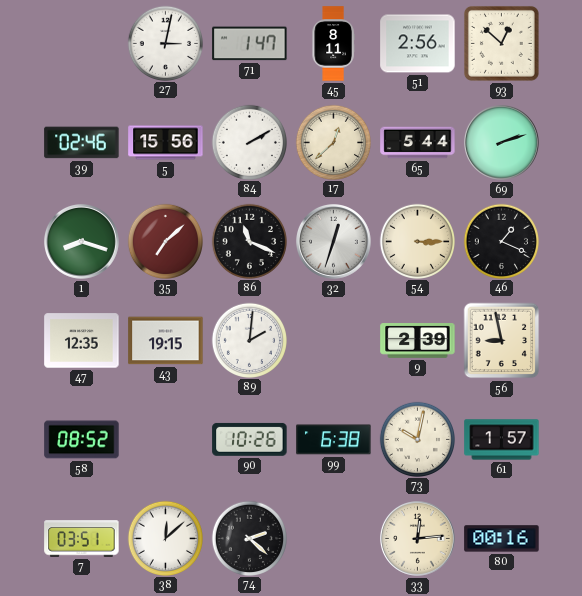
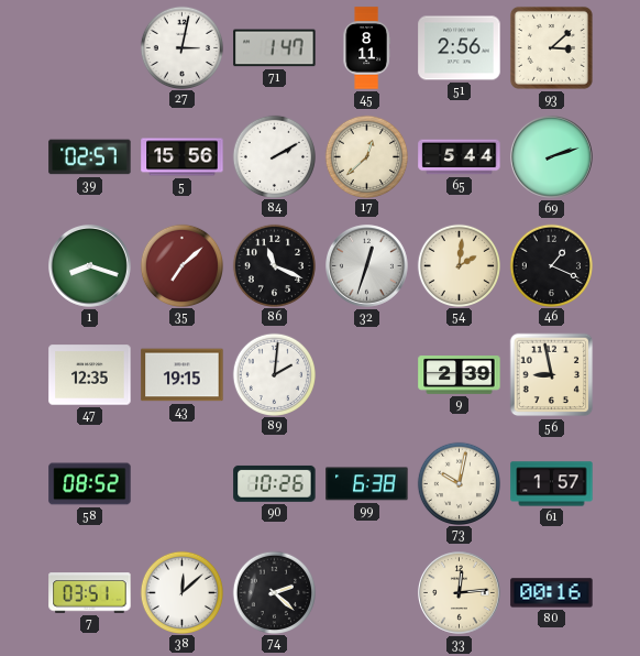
93: 12:52 -> 3:08
39: 02:46 -> 02:57
54: 3:15 -> 2:01
